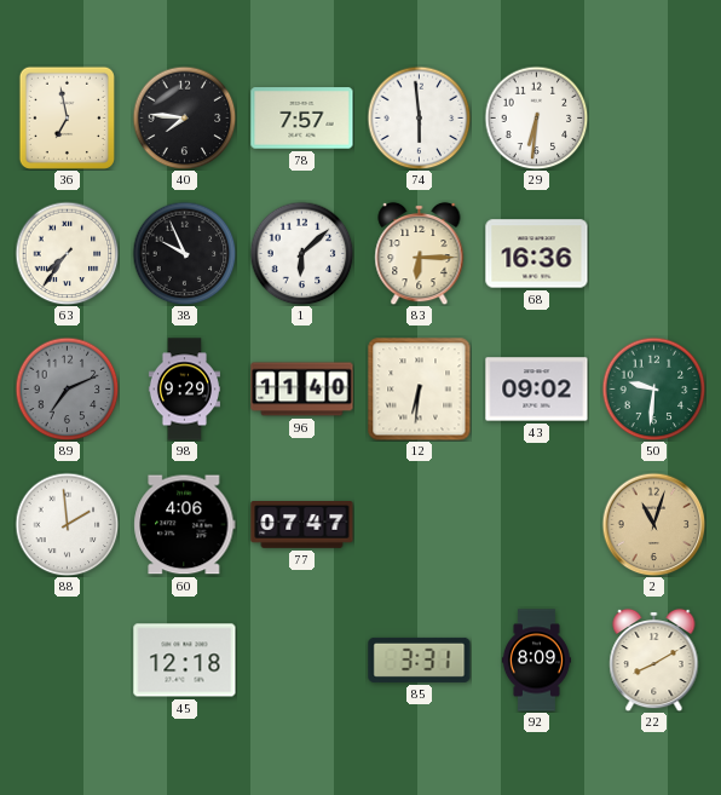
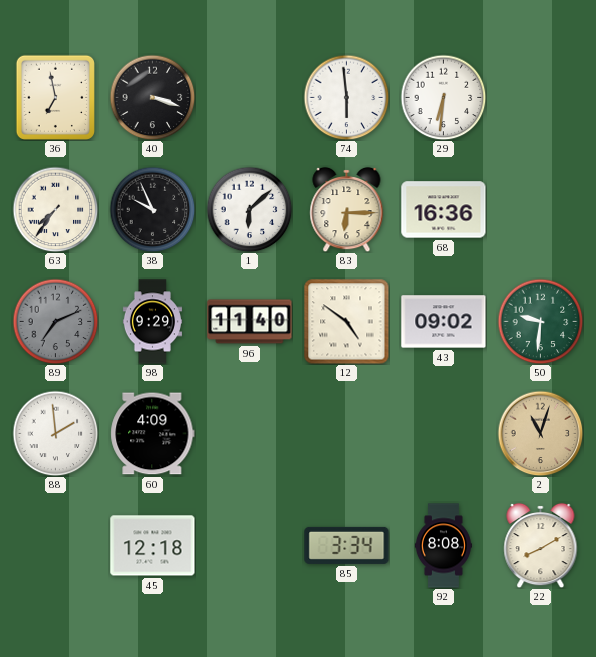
40: 7:46 -> 3:18
78: 7:57 -> none
12: 6:31 -> 4:51
60: 4:06 -> 4:09
77: 07:47 -> none
85: 3:31 -> 3:34
92: 8:09 -> 8:08
